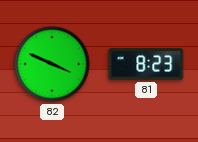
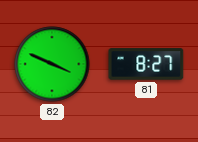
81: 8:23 -> 8:27
